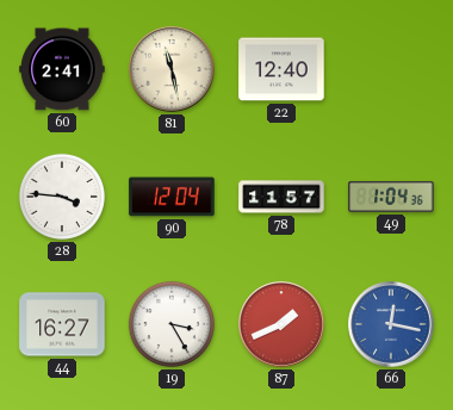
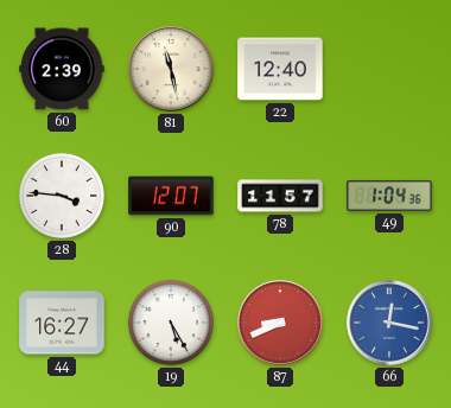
60: 2:41 -> 2:39
90: 12:04 -> 12:07
19: 3:25 -> 5:25
87: 1:41 -> 8:41
